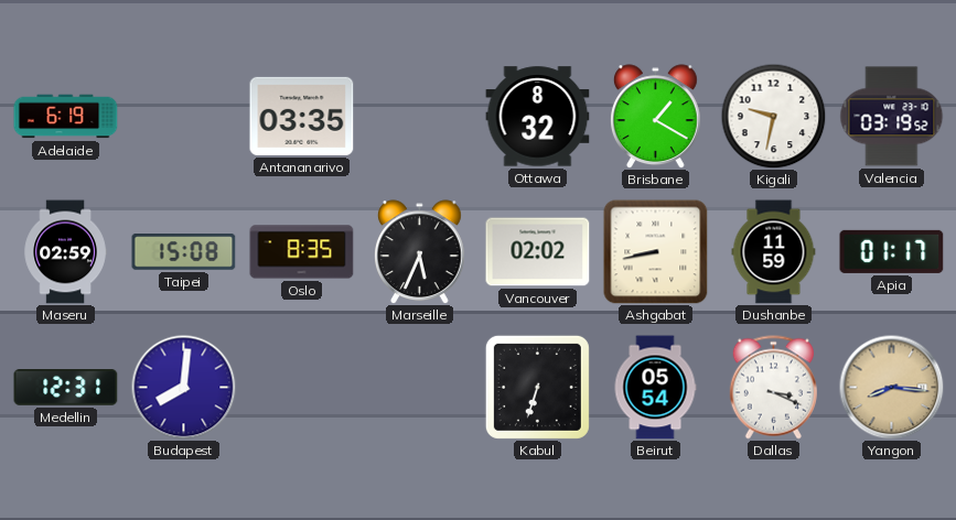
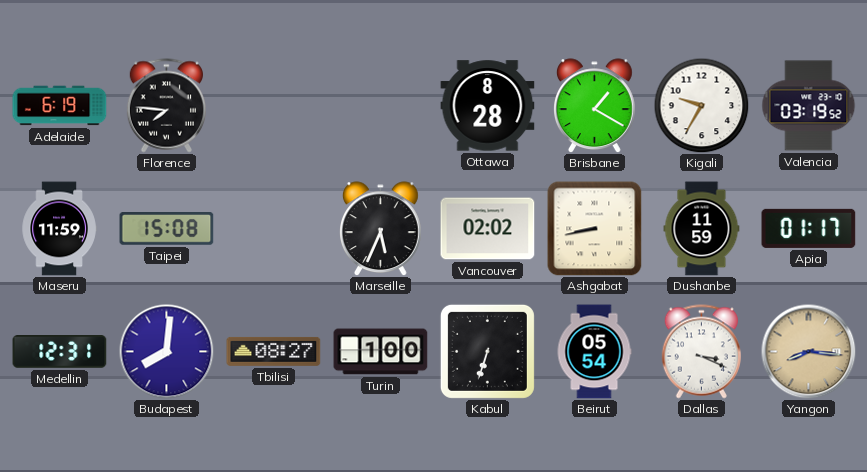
Florence: none -> 7:46
Antananarivo: 03:35 -> none
Ottawa: 8:32 -> 8:28
Kigali: 9:32 -> 9:35
Maseru: 02:59 -> 11:59
Oslo: 8:35 -> none
Tbilisi: none -> 08:27
Turin: none -> 1:00
